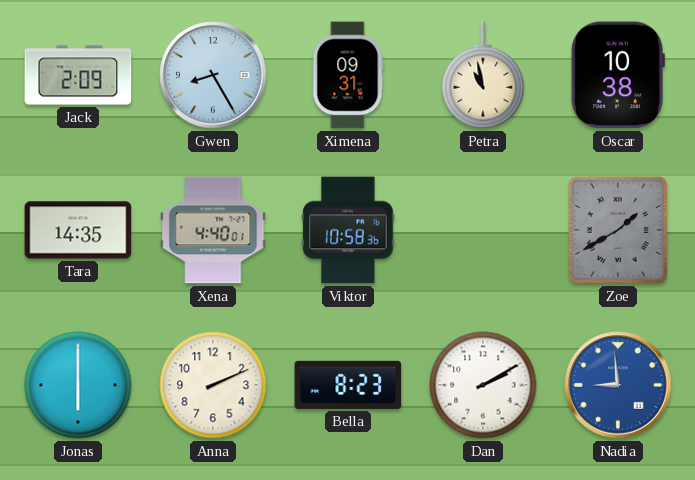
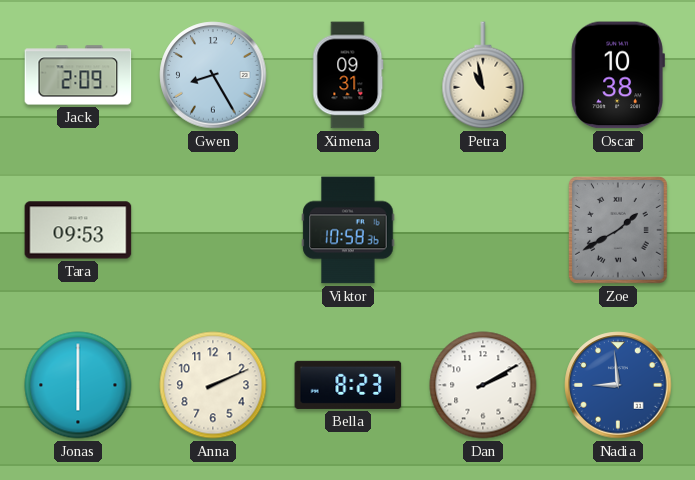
Tara: 14:35 -> 09:53
Xena: 4:40 -> none
